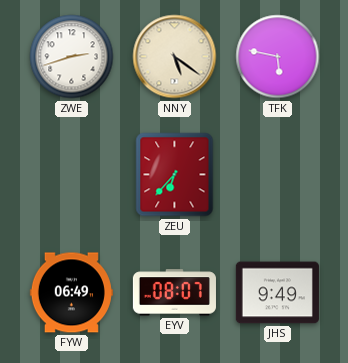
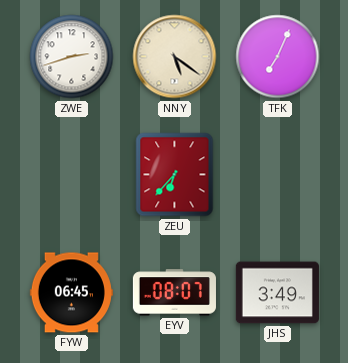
TFK: 5:47 -> 7:04
FYW: 06:49 -> 06:45
JHS: 9:49 -> 3:49
